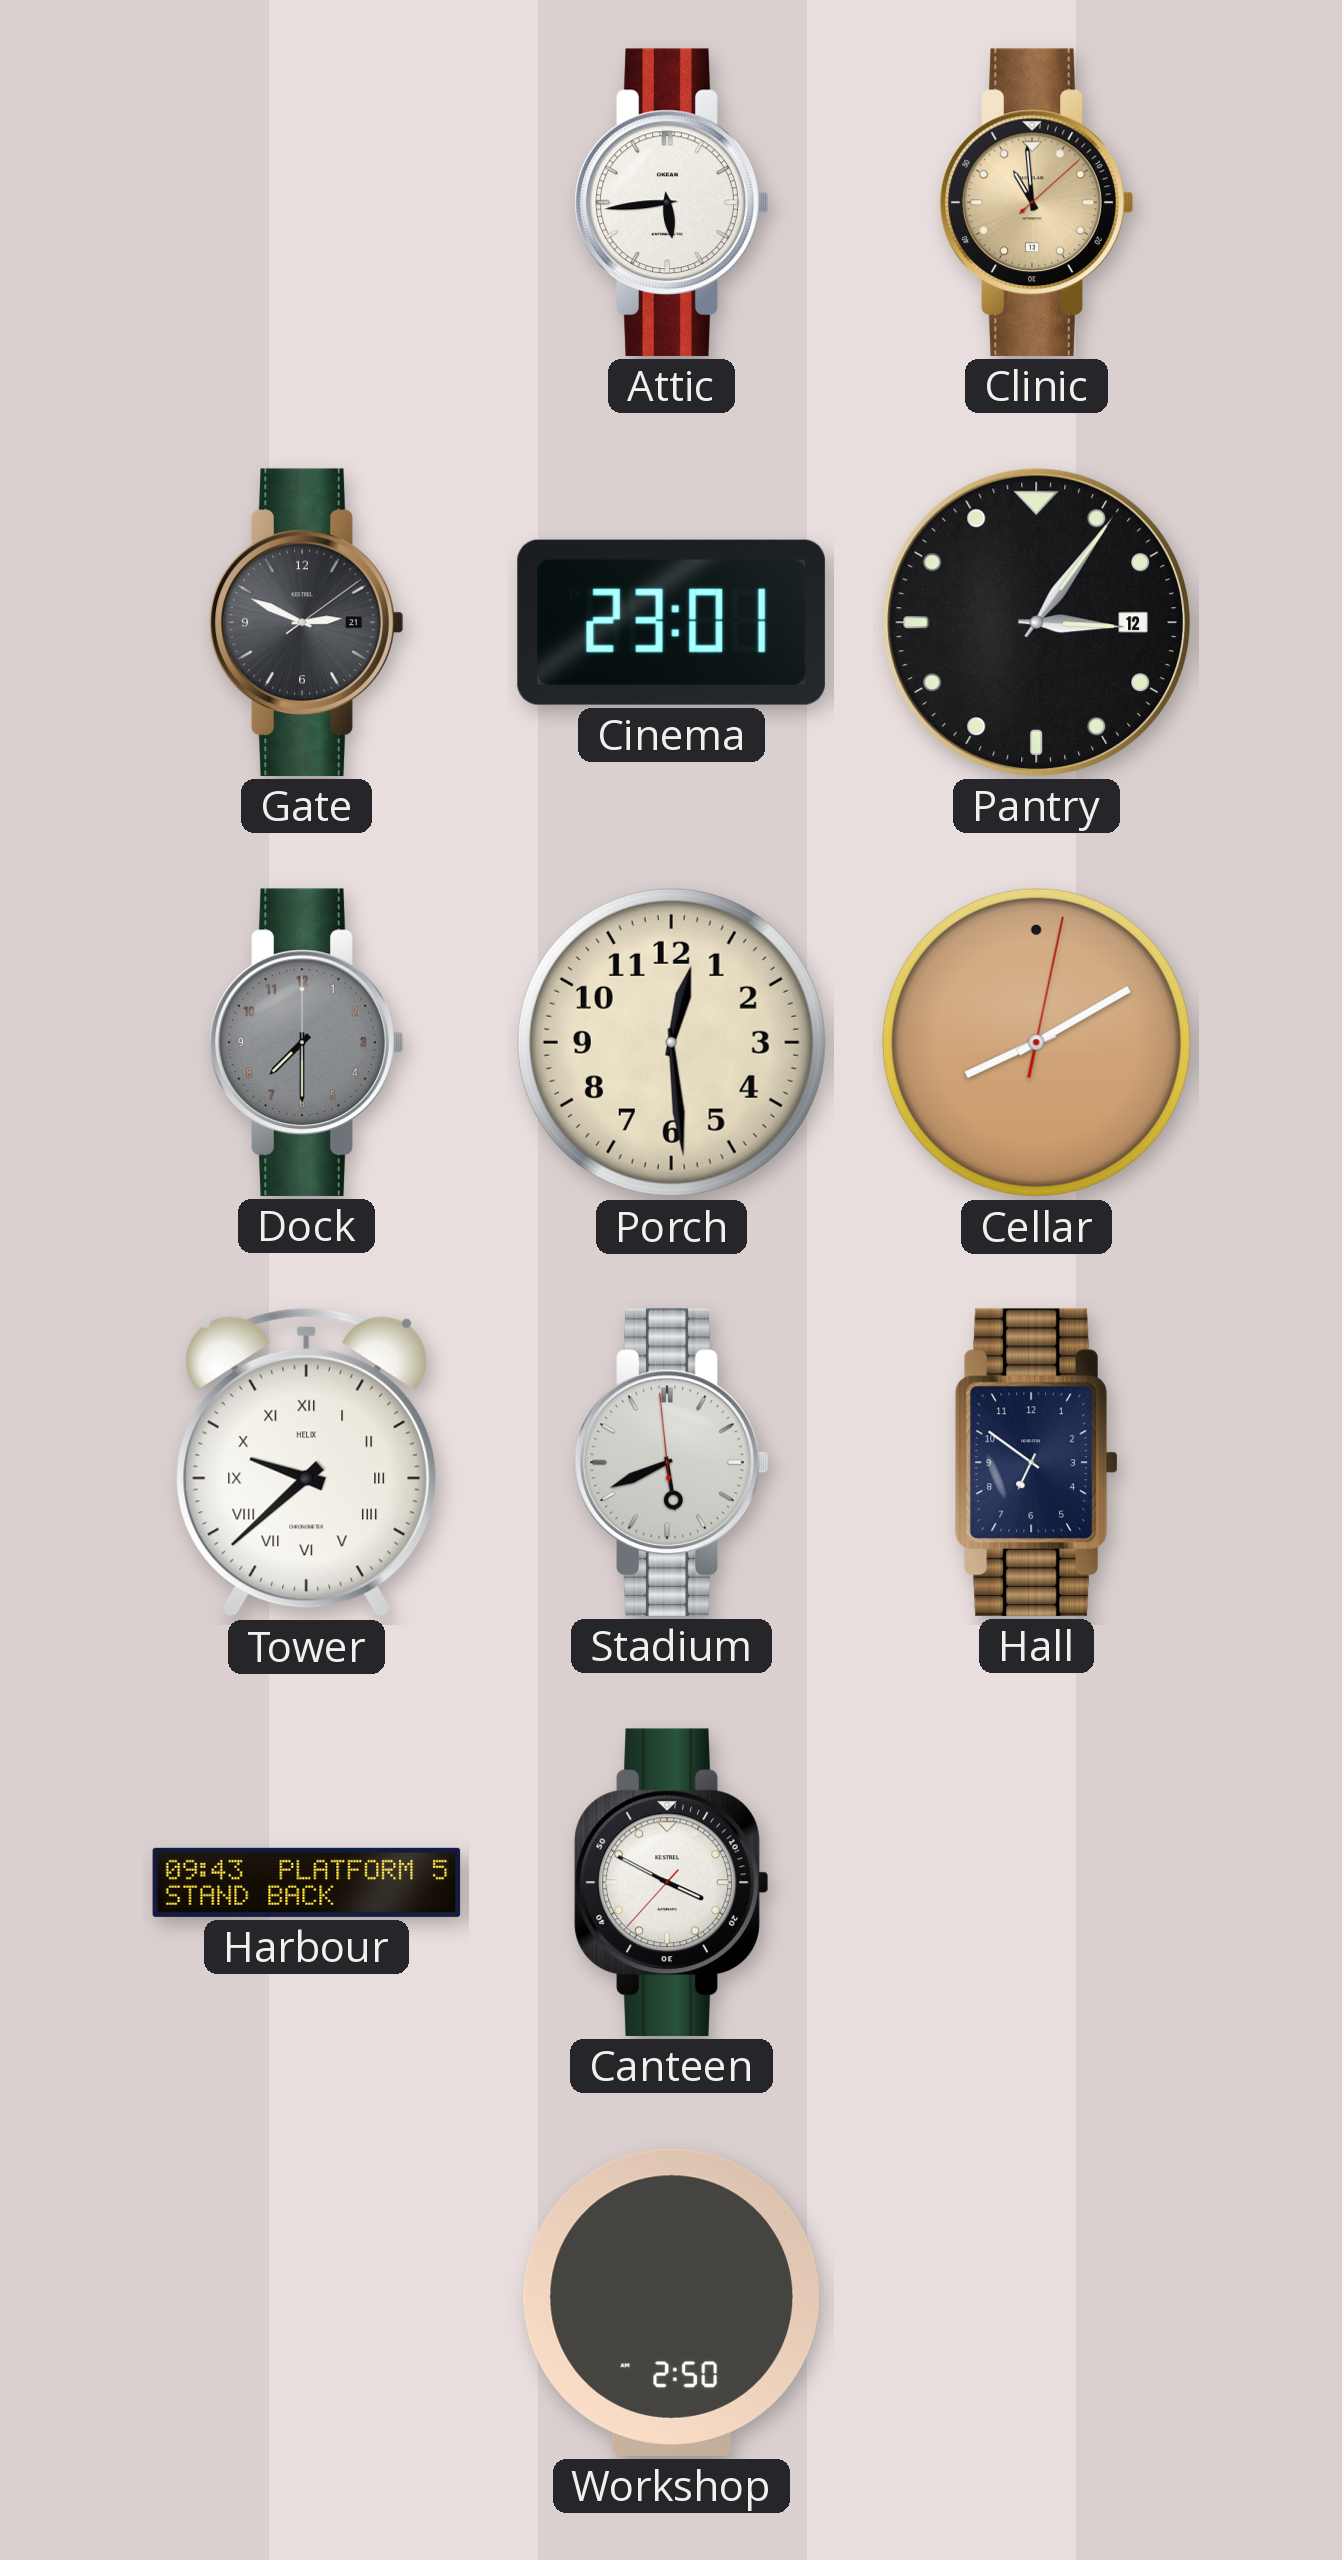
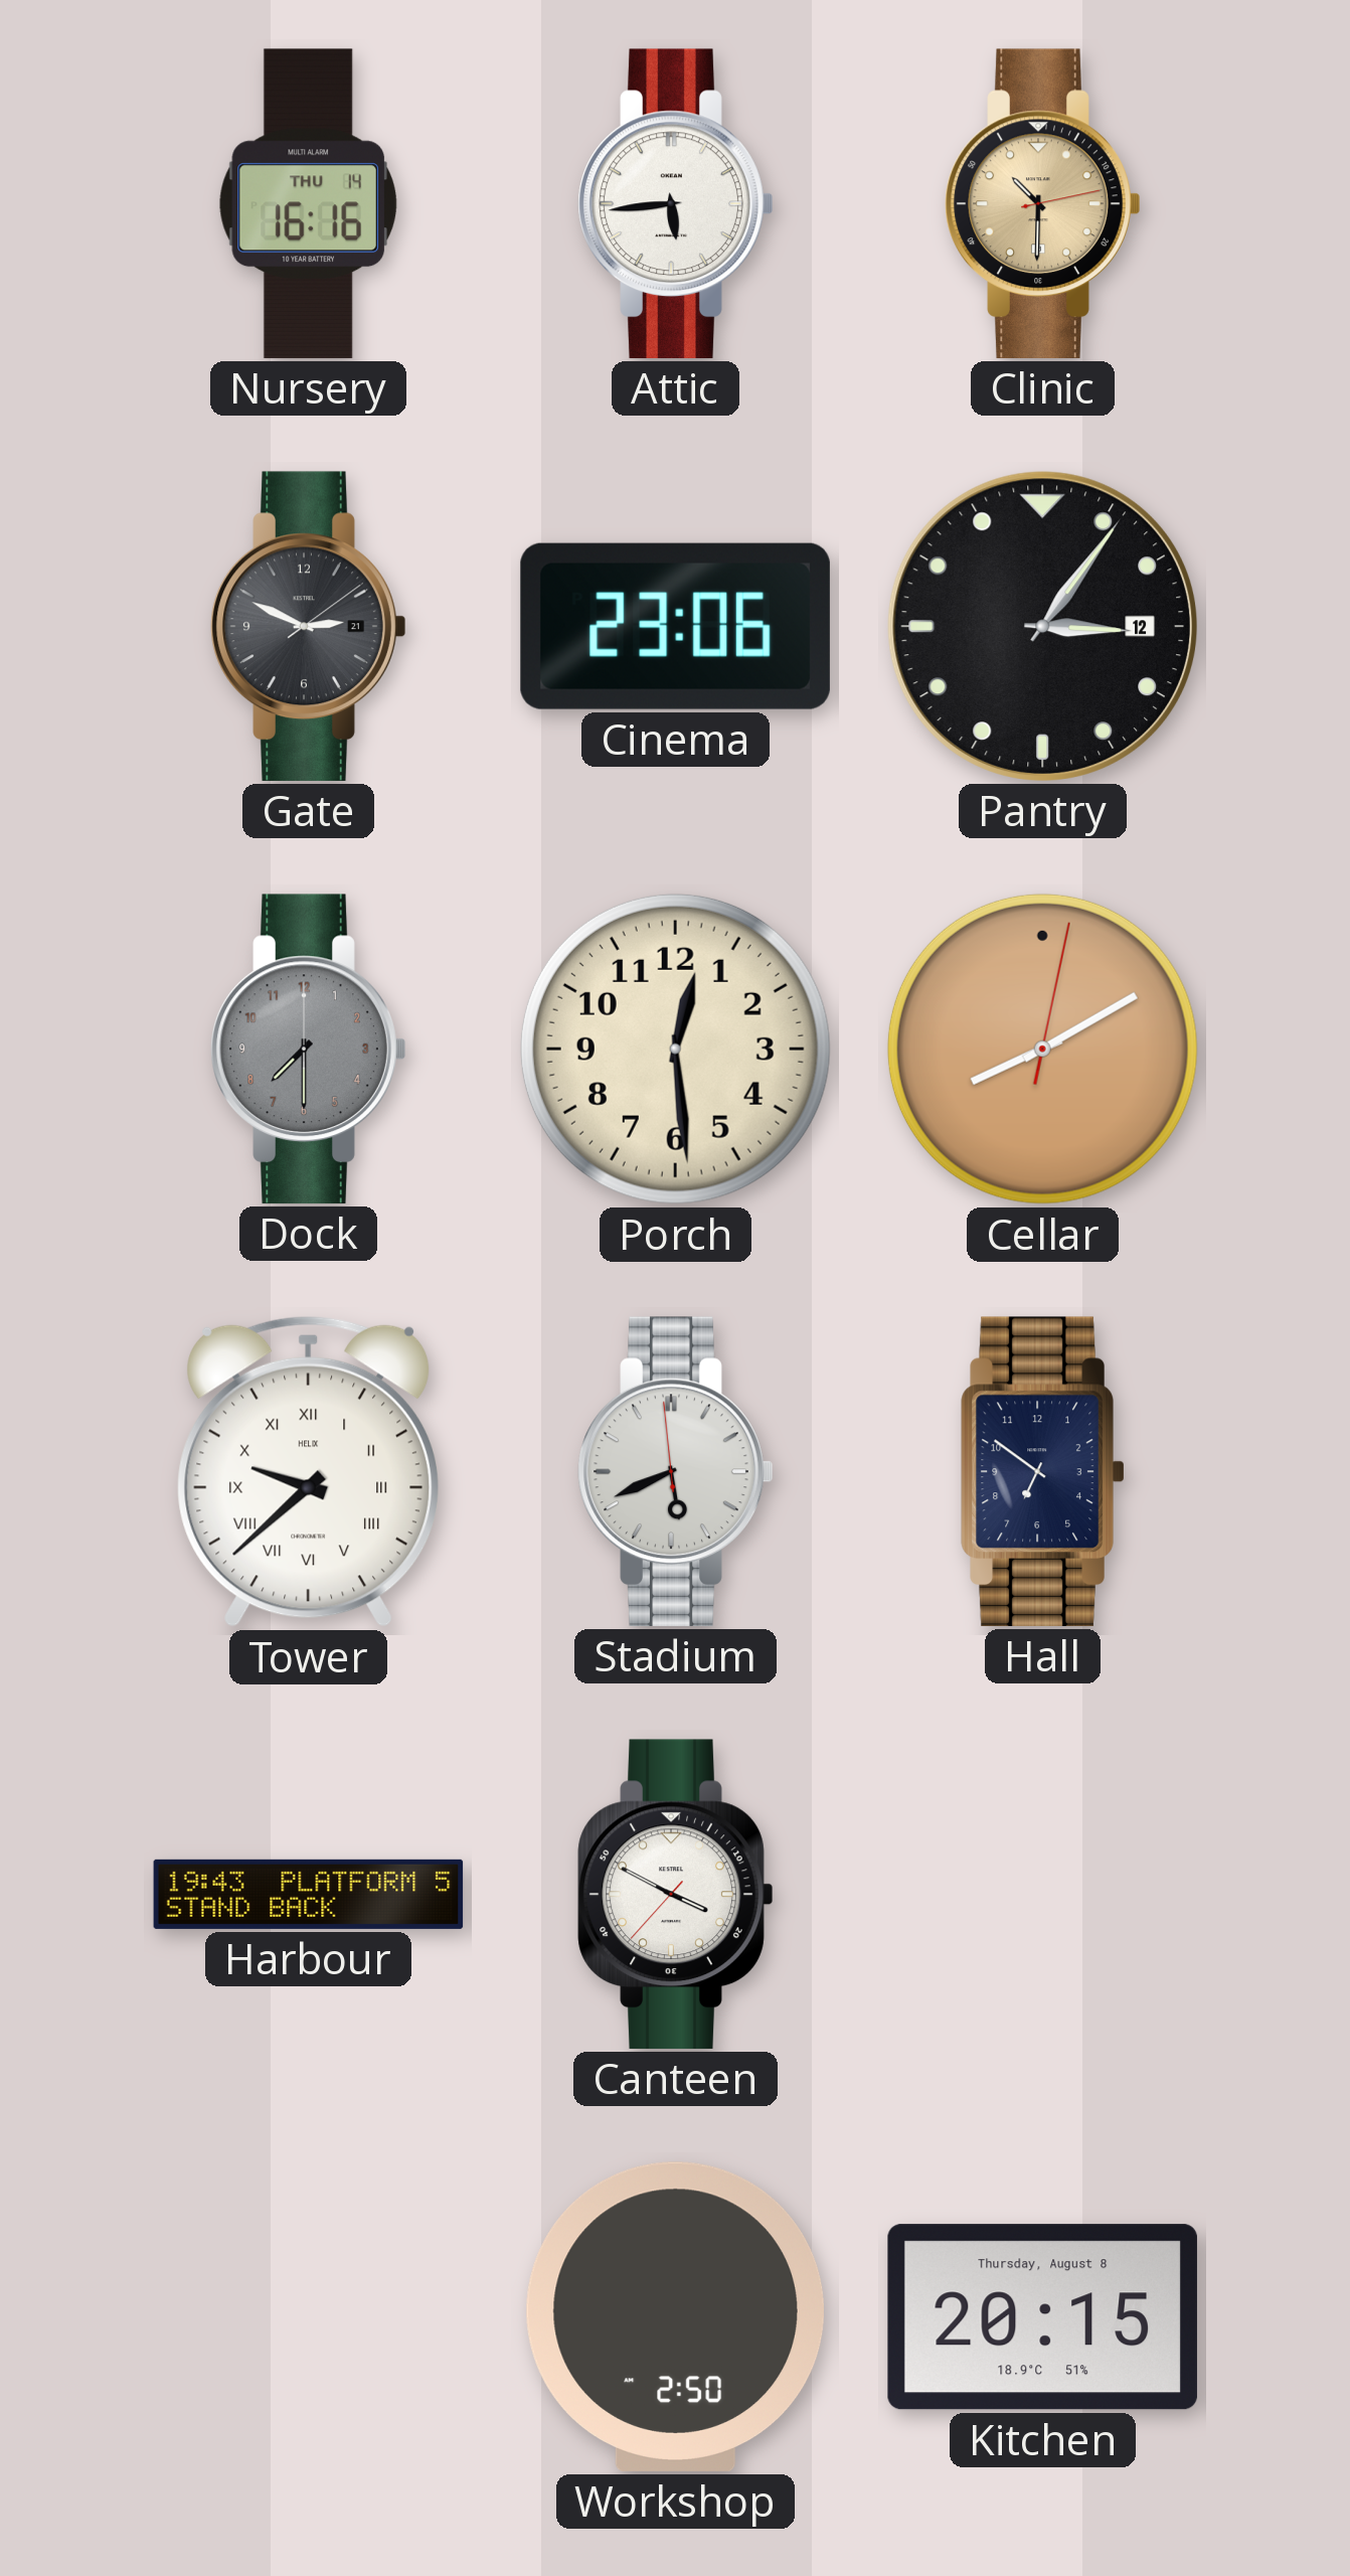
Nursery: none -> 16:16
Clinic: 10:59 -> 10:30
Cinema: 23:01 -> 23:06
Harbour: 09:43 -> 19:43
Kitchen: none -> 20:15
